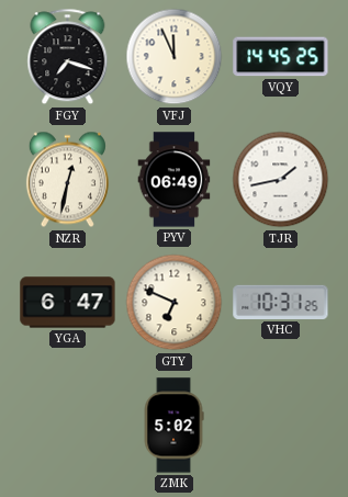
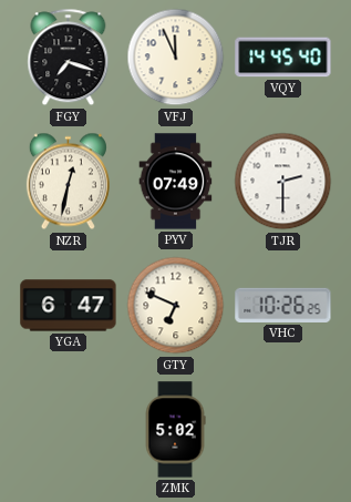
VQY: 14:45:25 -> 14:45:40
PYV: 06:49 -> 07:49
TJR: 1:43 -> 2:30
VHC: 10:31 -> 10:26
